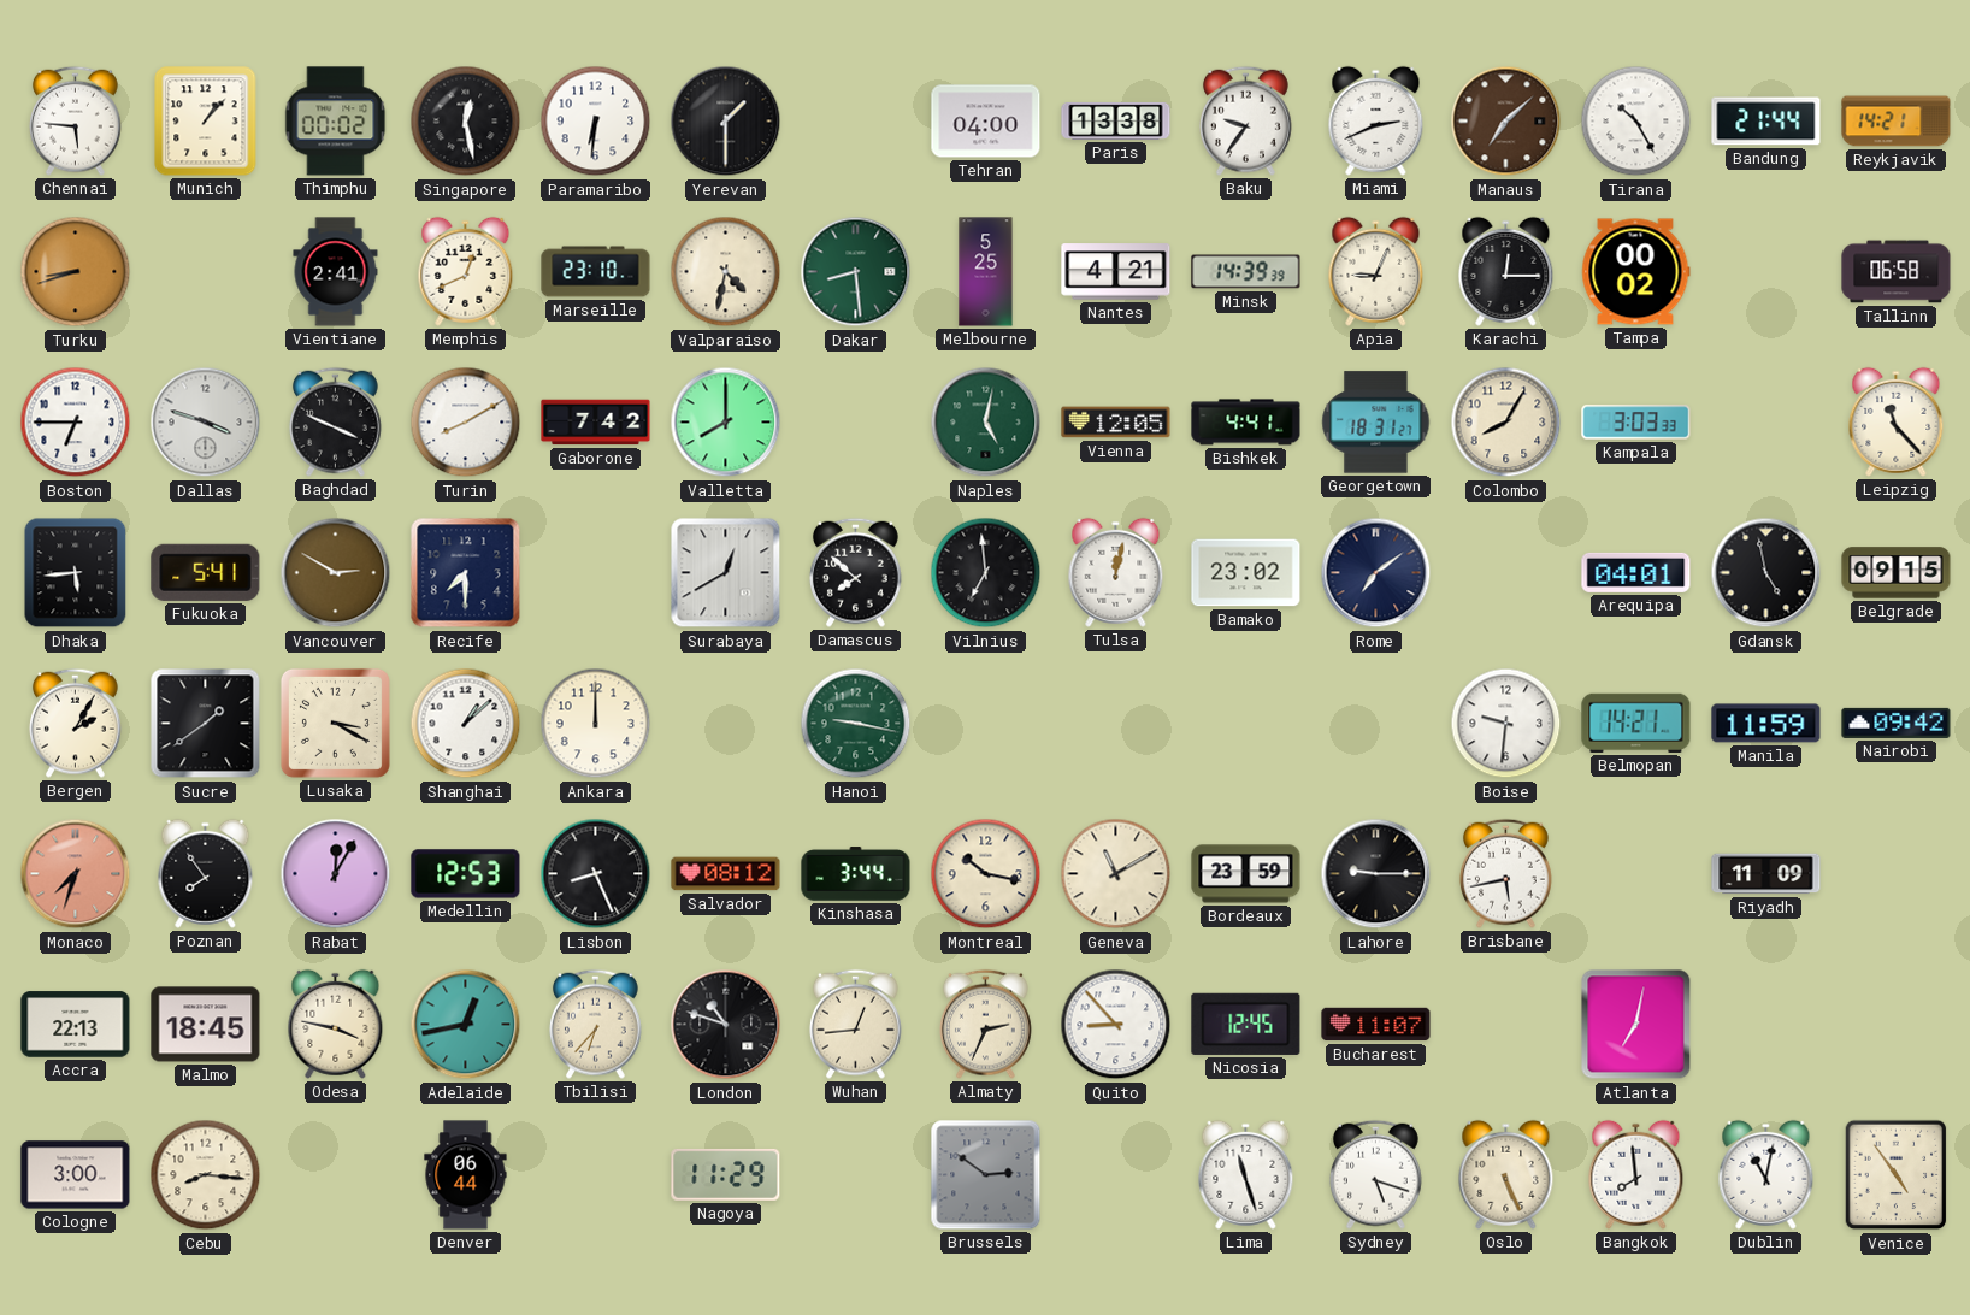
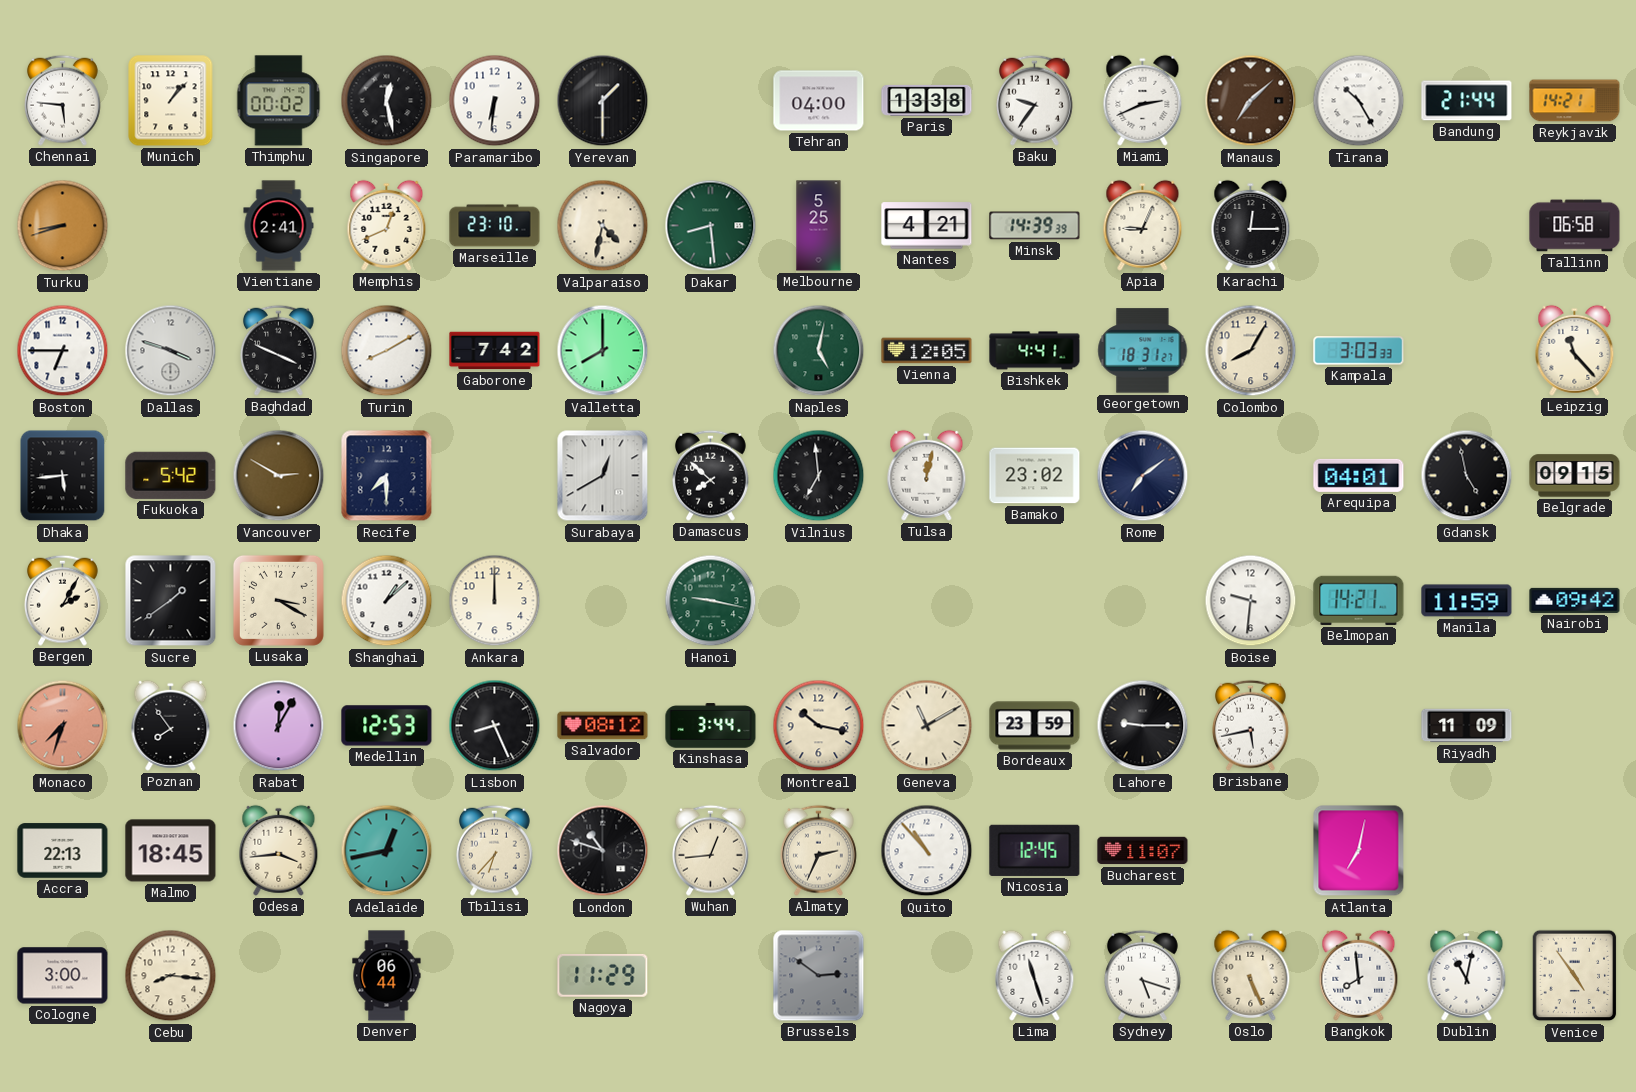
Tampa: 00:02 -> none
Fukuoka: 5:41 -> 5:42
Odesa: 3:47 -> 3:44
Quito: 8:53 -> 10:53
